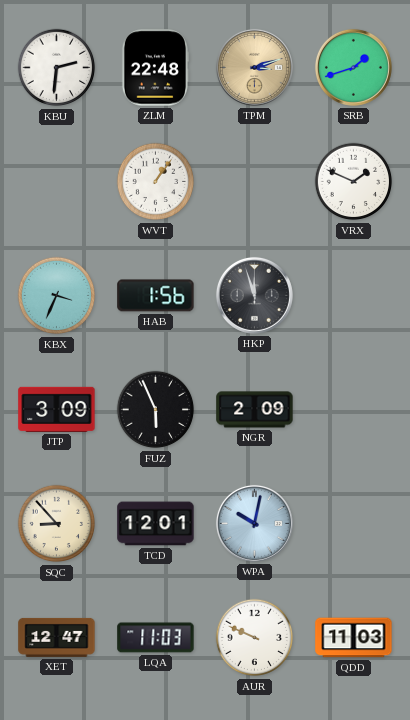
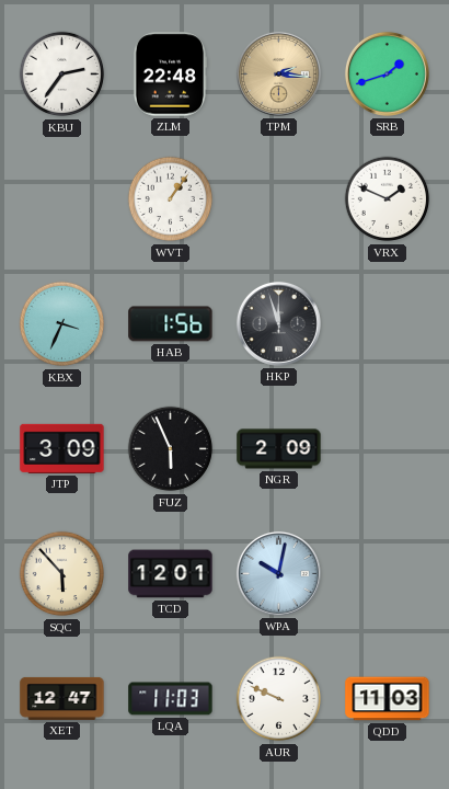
KBU: 2:31 -> 2:36
TPM: 3:12 -> 2:16
SQC: 8:53 -> 5:53
